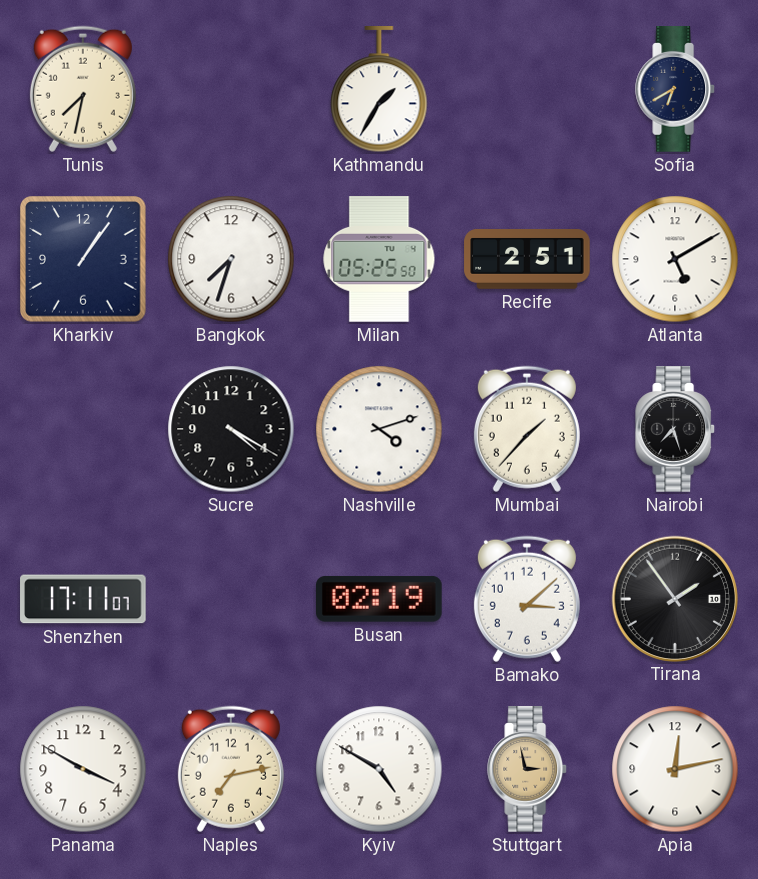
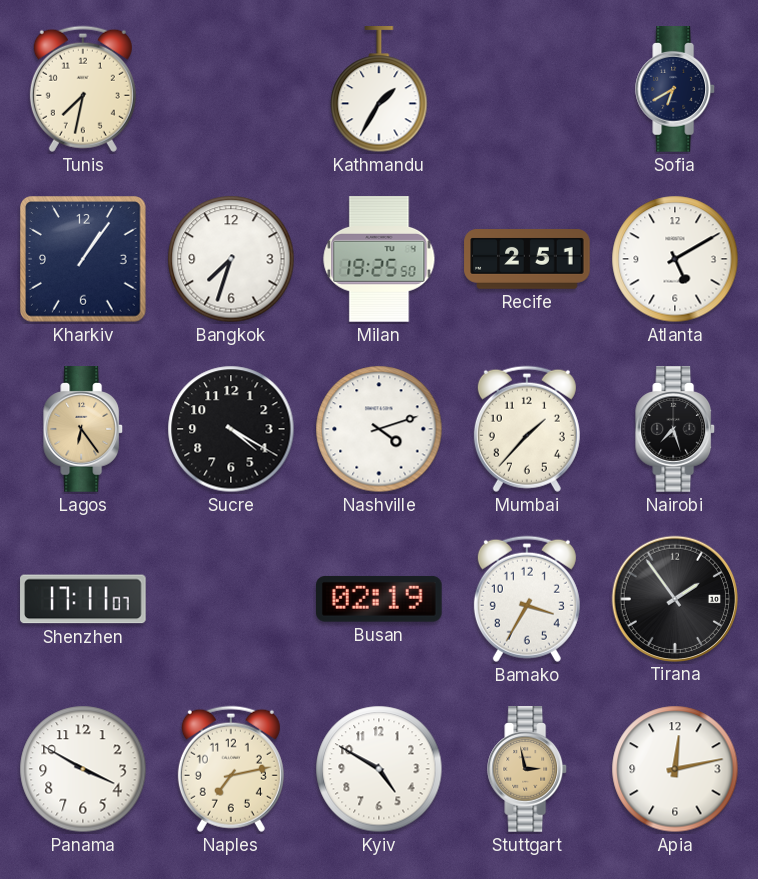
Milan: 05:25 -> 19:25
Lagos: none -> 6:24
Bamako: 3:08 -> 3:35
